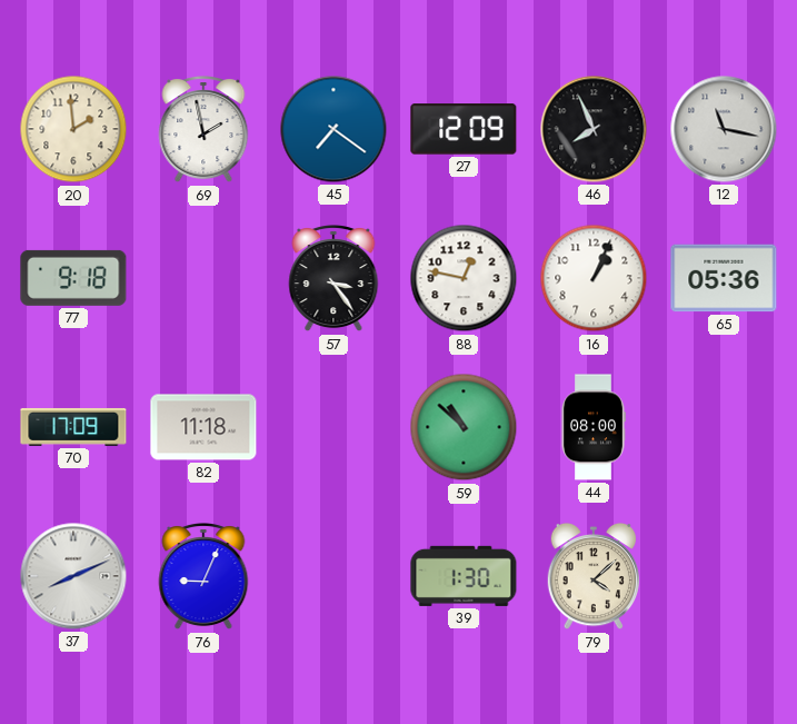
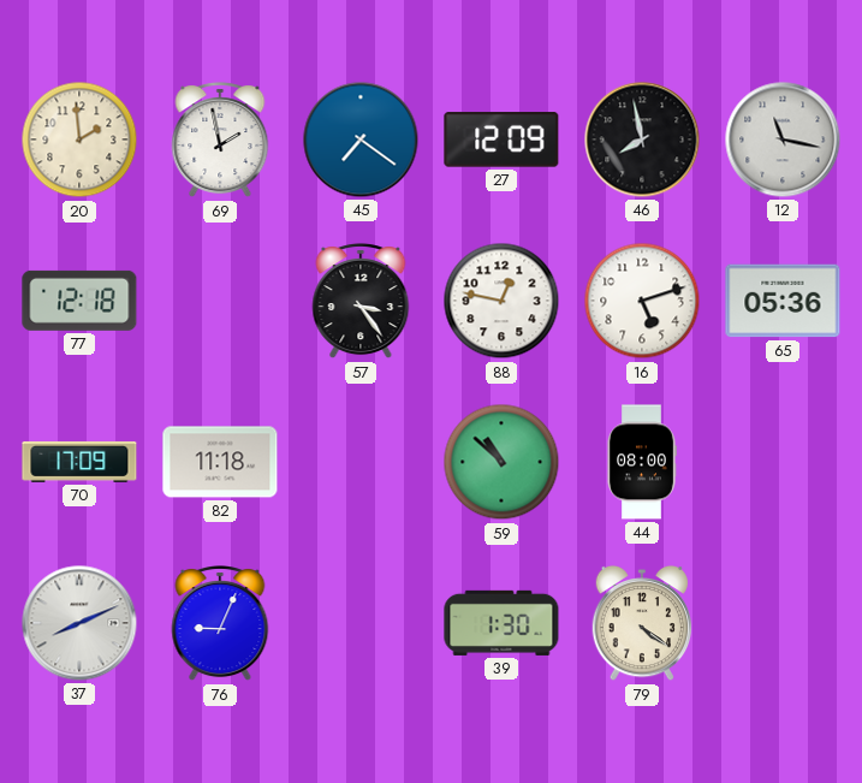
46: 7:56 -> 7:58
77: 9:18 -> 12:18
16: 1:04 -> 5:12
79: 4:08 -> 4:21
